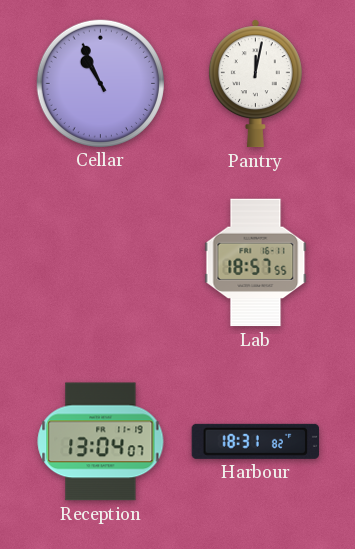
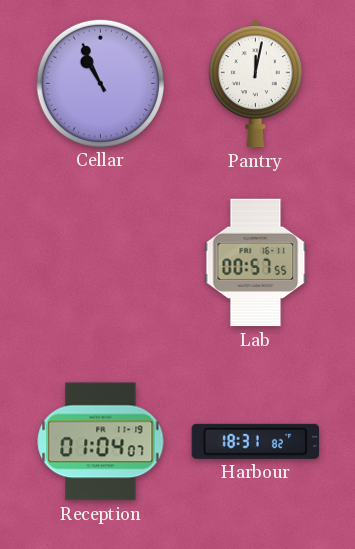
Lab: 18:57 -> 00:57
Reception: 13:04 -> 01:04
